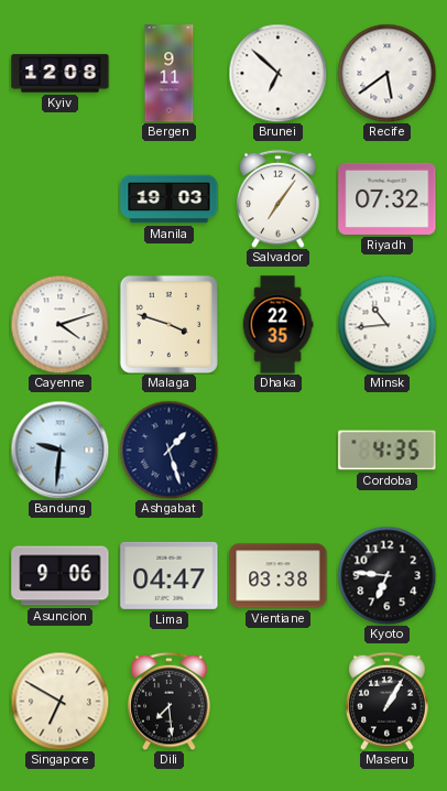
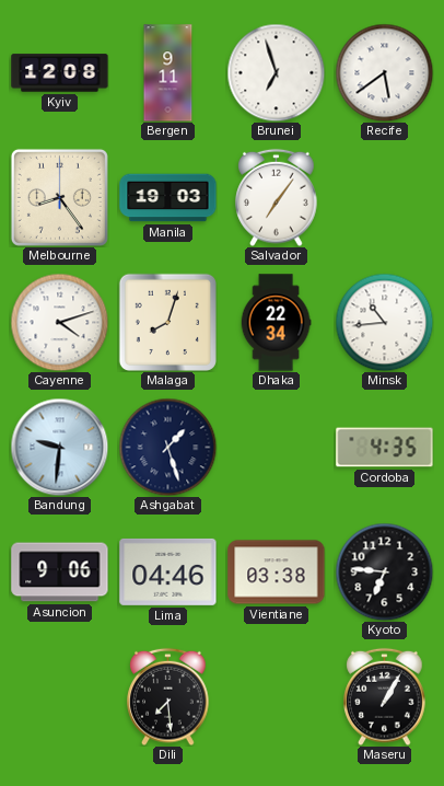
Brunei: 6:52 -> 6:57
Melbourne: none -> 8:24
Riyadh: 07:32 -> none
Malaga: 3:48 -> 8:03
Dhaka: 22:35 -> 22:34
Lima: 04:47 -> 04:46
Singapore: 6:50 -> none
